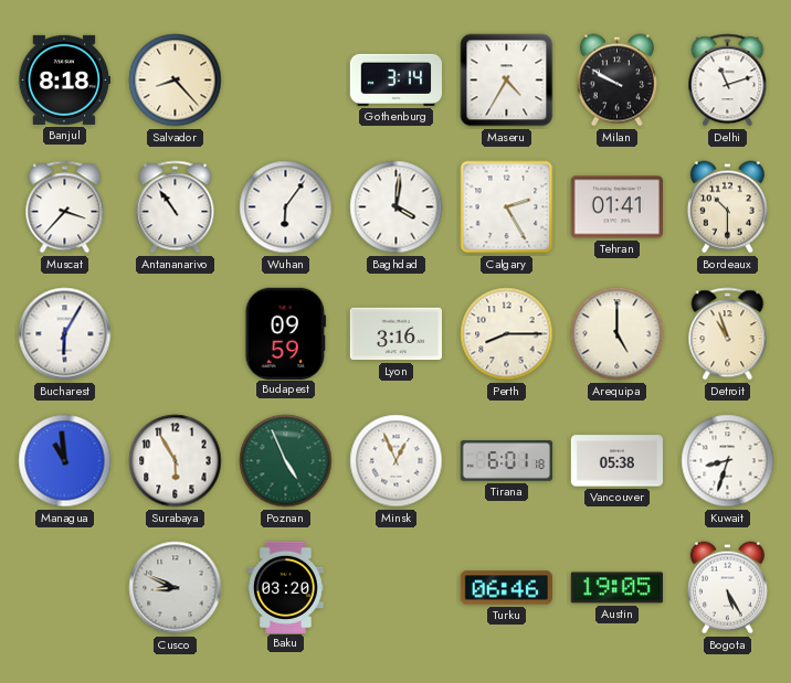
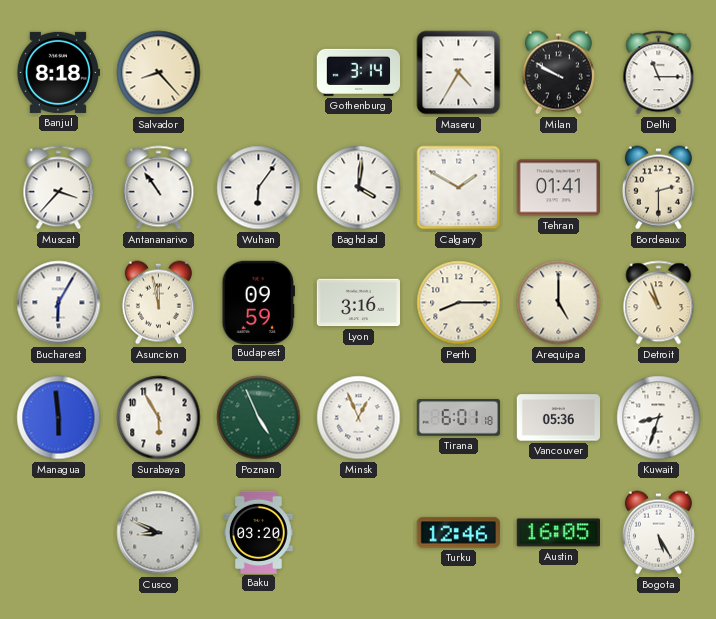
Delhi: 11:12 -> 11:15
Calgary: 2:25 -> 1:50
Bordeaux: 10:30 -> 2:30
Asuncion: none -> 11:58
Managua: 10:59 -> 5:59
Vancouver: 05:38 -> 05:36
Turku: 06:46 -> 12:46
Austin: 19:05 -> 16:05
